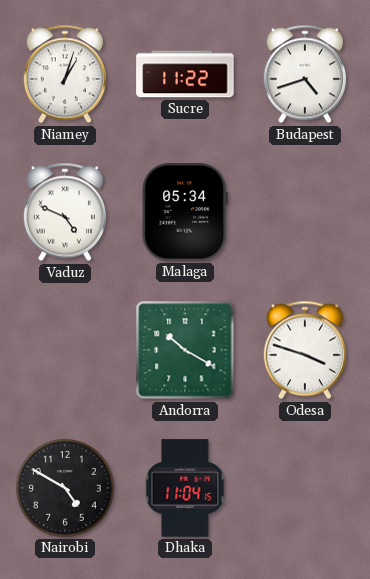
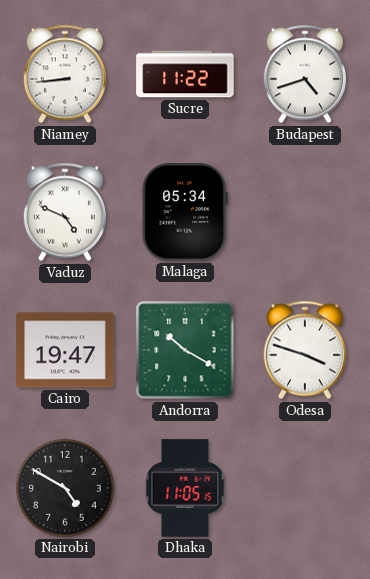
Niamey: 1:03 -> 8:44
Cairo: none -> 19:47
Dhaka: 11:04 -> 11:05
